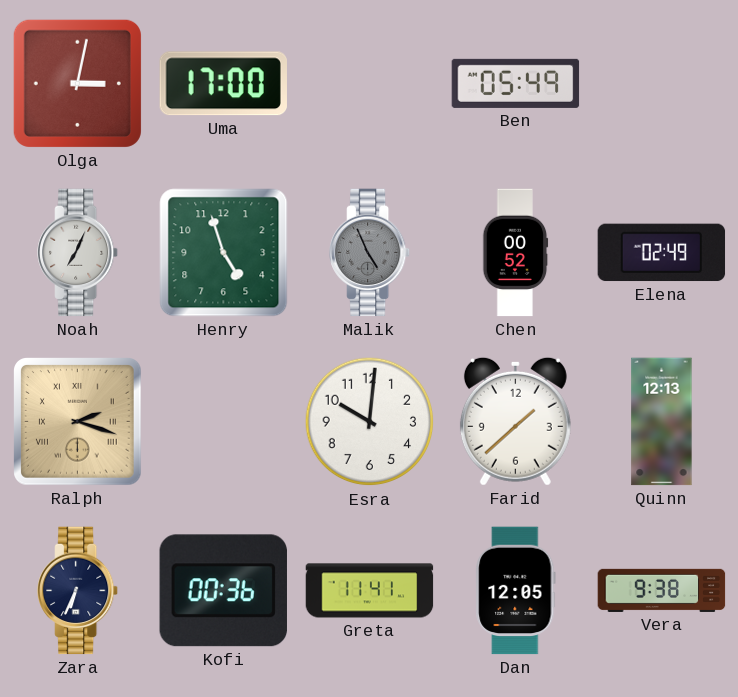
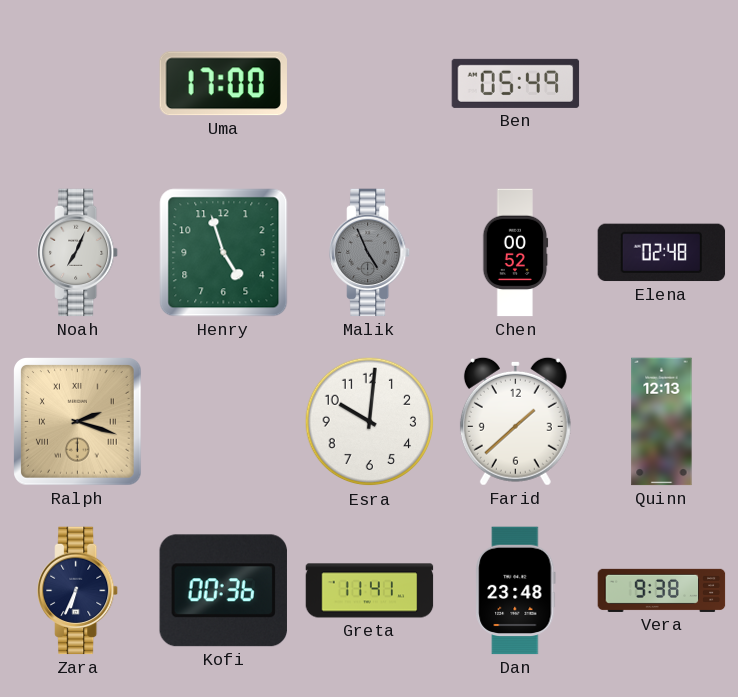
Olga: 3:02 -> none
Elena: 02:49 -> 02:48
Dan: 12:05 -> 23:48
